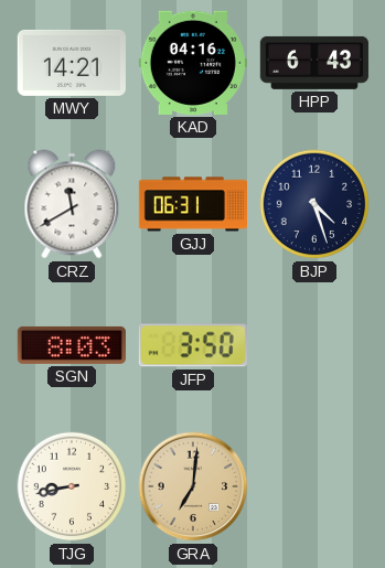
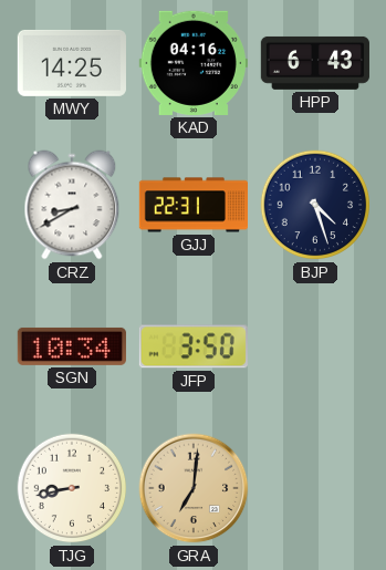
MWY: 14:21 -> 14:25
CRZ: 11:40 -> 8:40
GJJ: 06:31 -> 22:31
SGN: 8:03 -> 10:34
